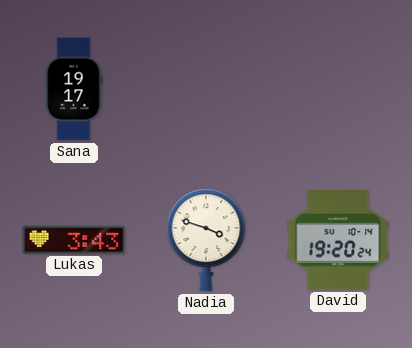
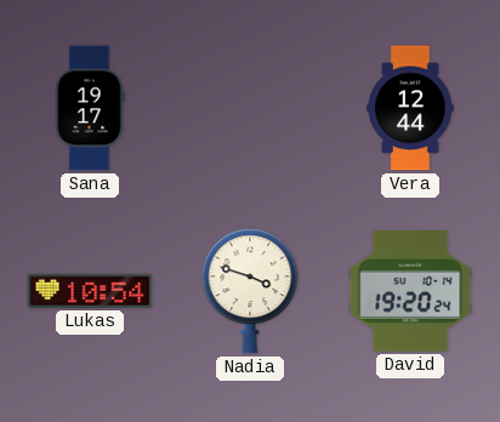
Vera: none -> 12:44
Lukas: 3:43 -> 10:54
